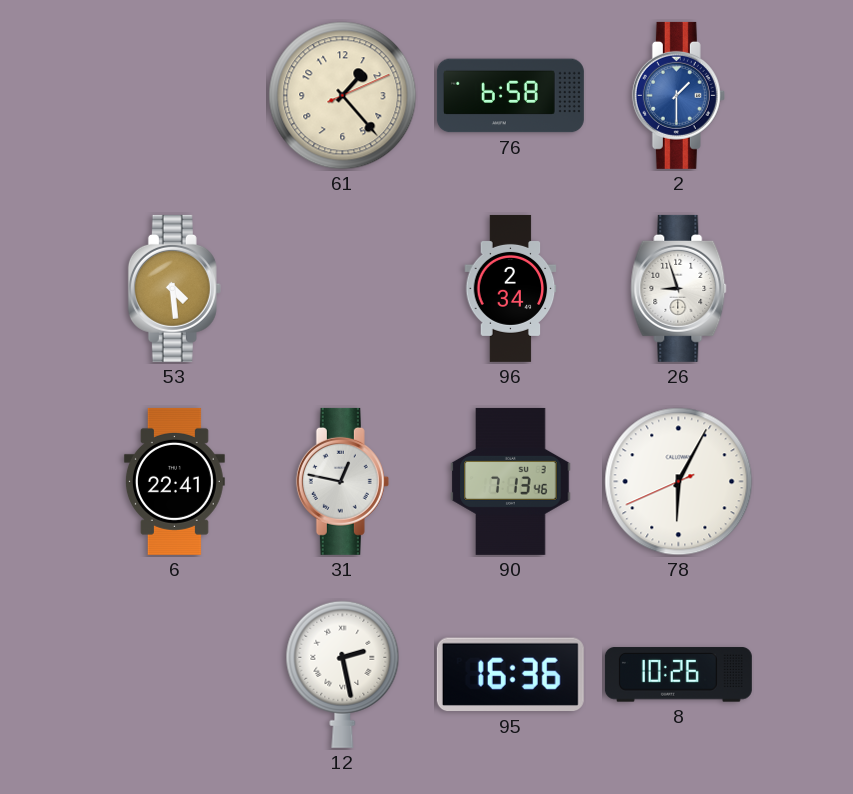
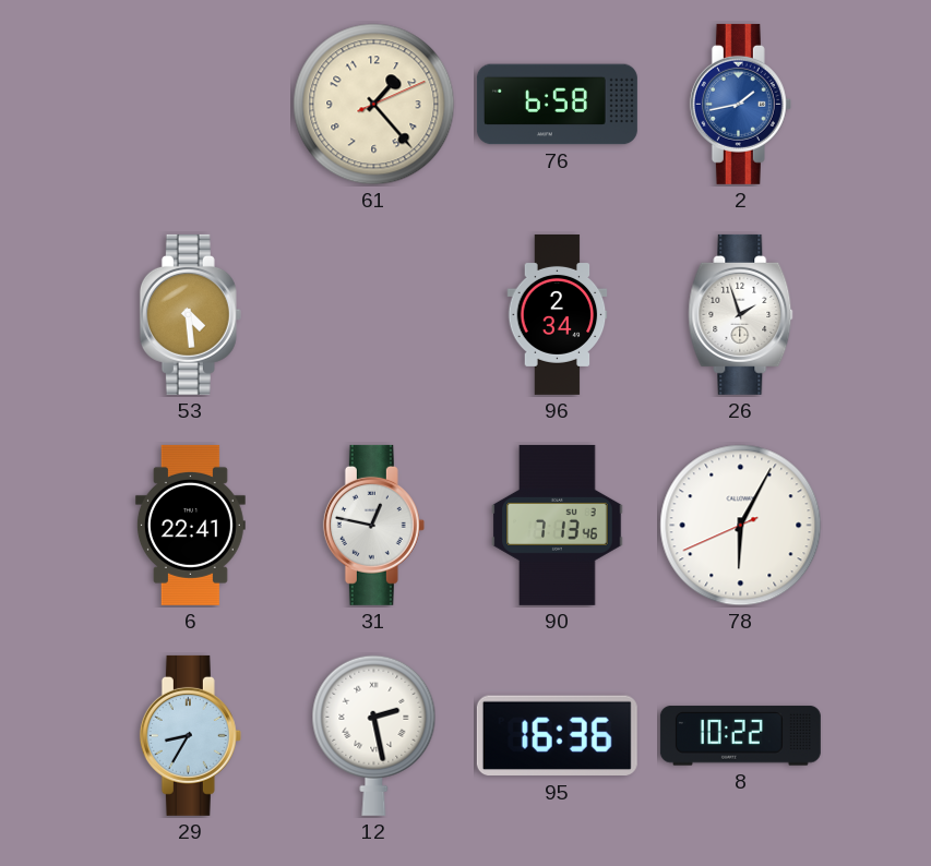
2: 1:30 -> 1:43
26: 8:57 -> 1:57
29: none -> 8:35
8: 10:26 -> 10:22
